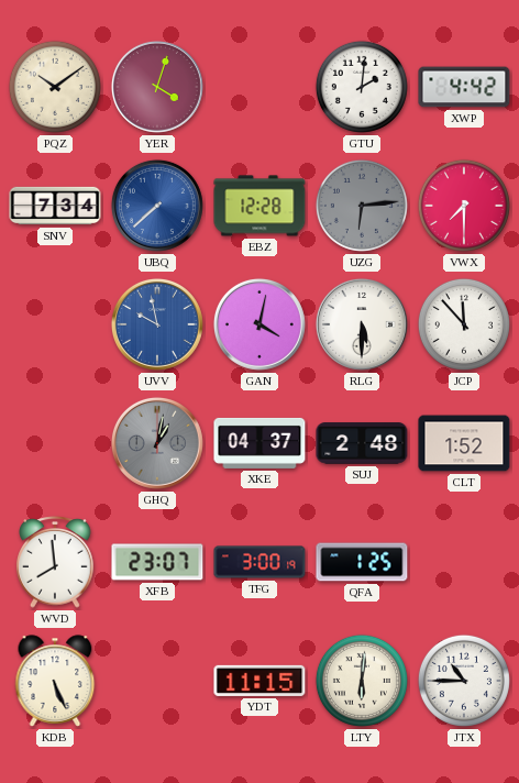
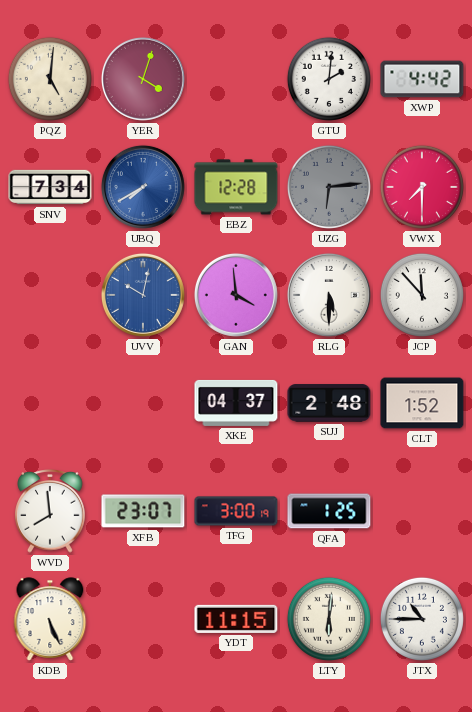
PQZ: 10:09 -> 5:01
UBQ: 7:38 -> 7:40
UVV: 9:58 -> 10:02
GAN: 4:02 -> 3:59
GHQ: 1:02 -> none
